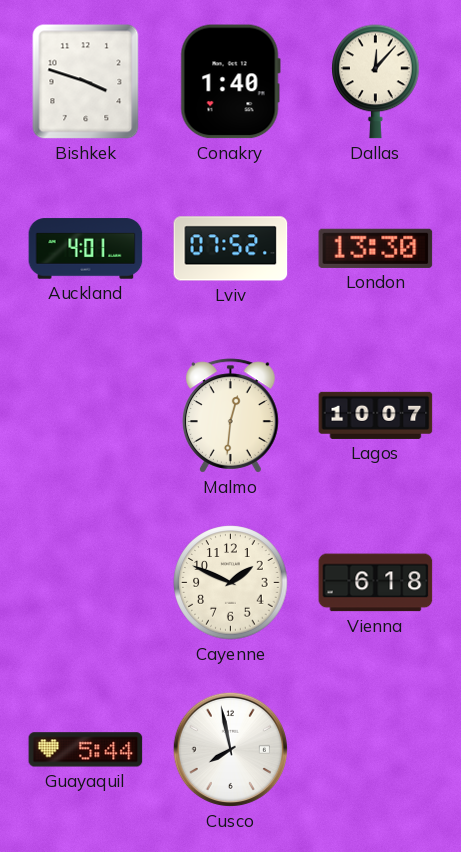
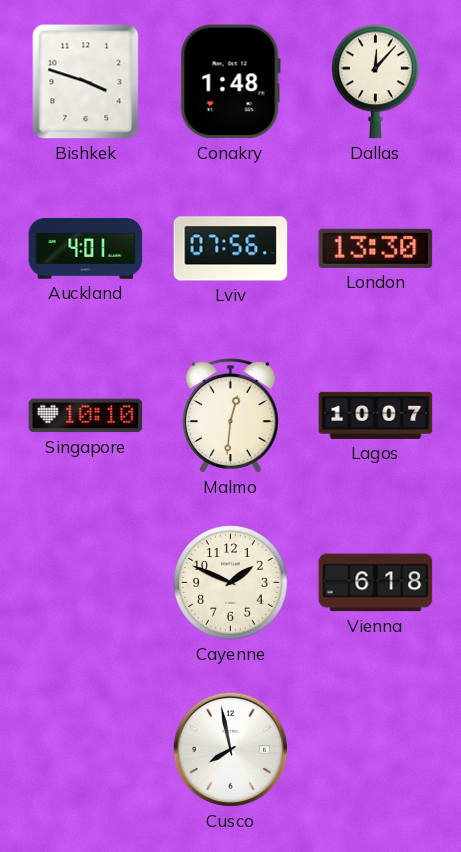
Conakry: 1:40 -> 1:48
Lviv: 07:52 -> 07:56
Singapore: none -> 10:10
Guayaquil: 5:44 -> none
